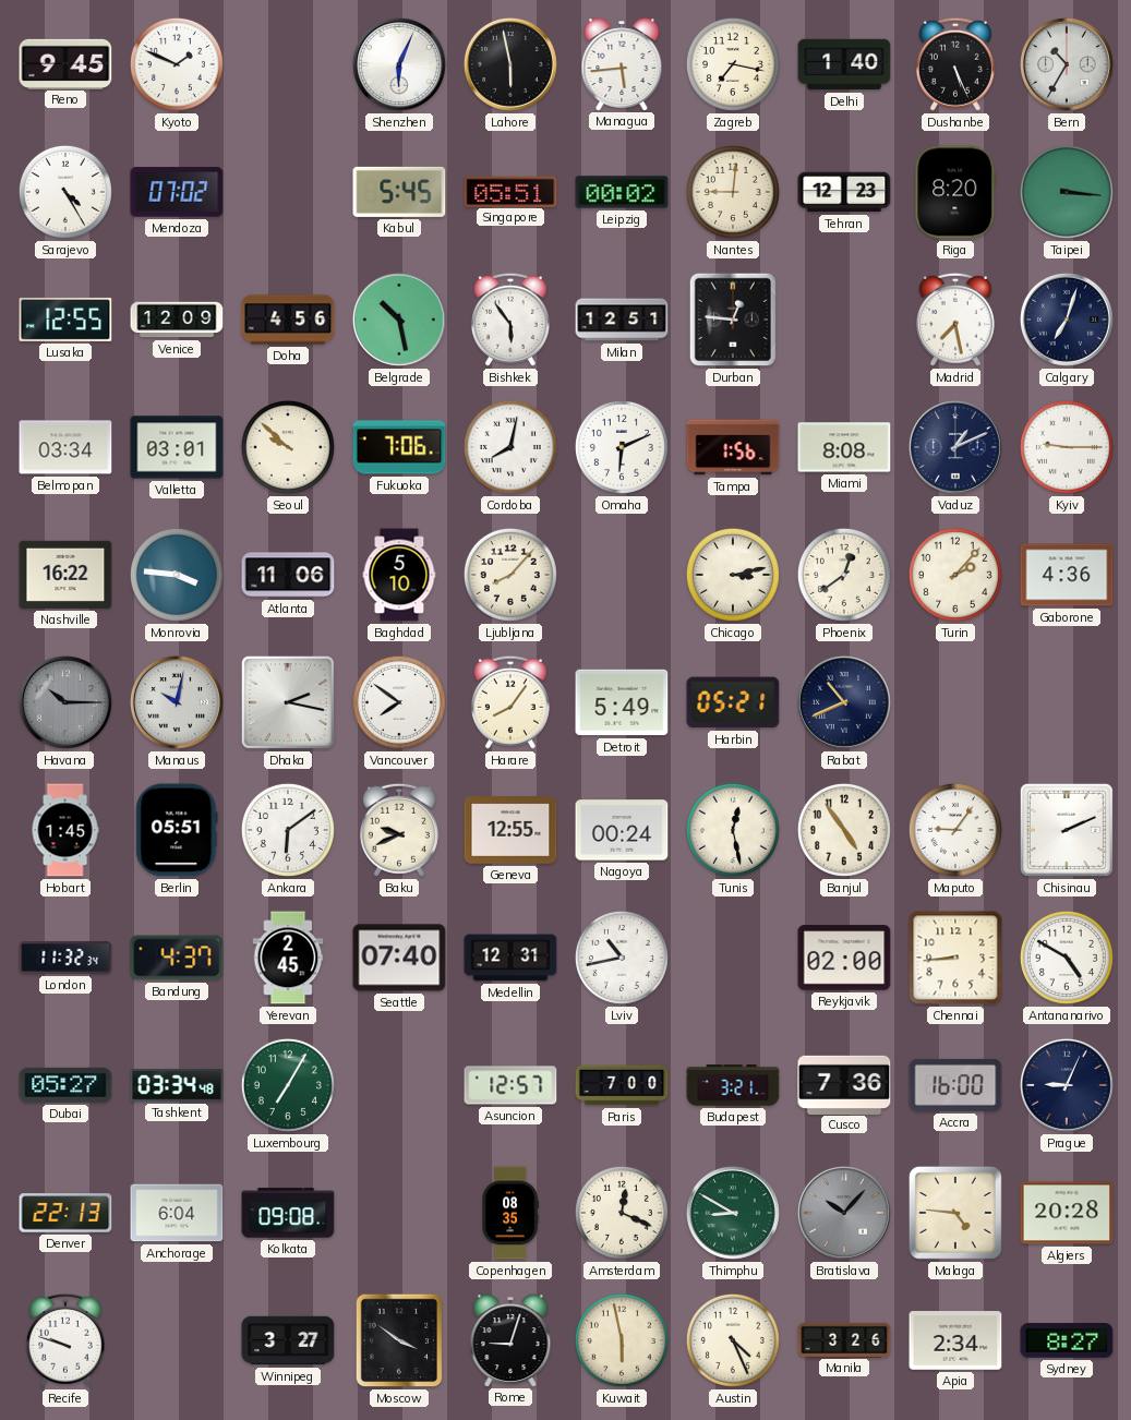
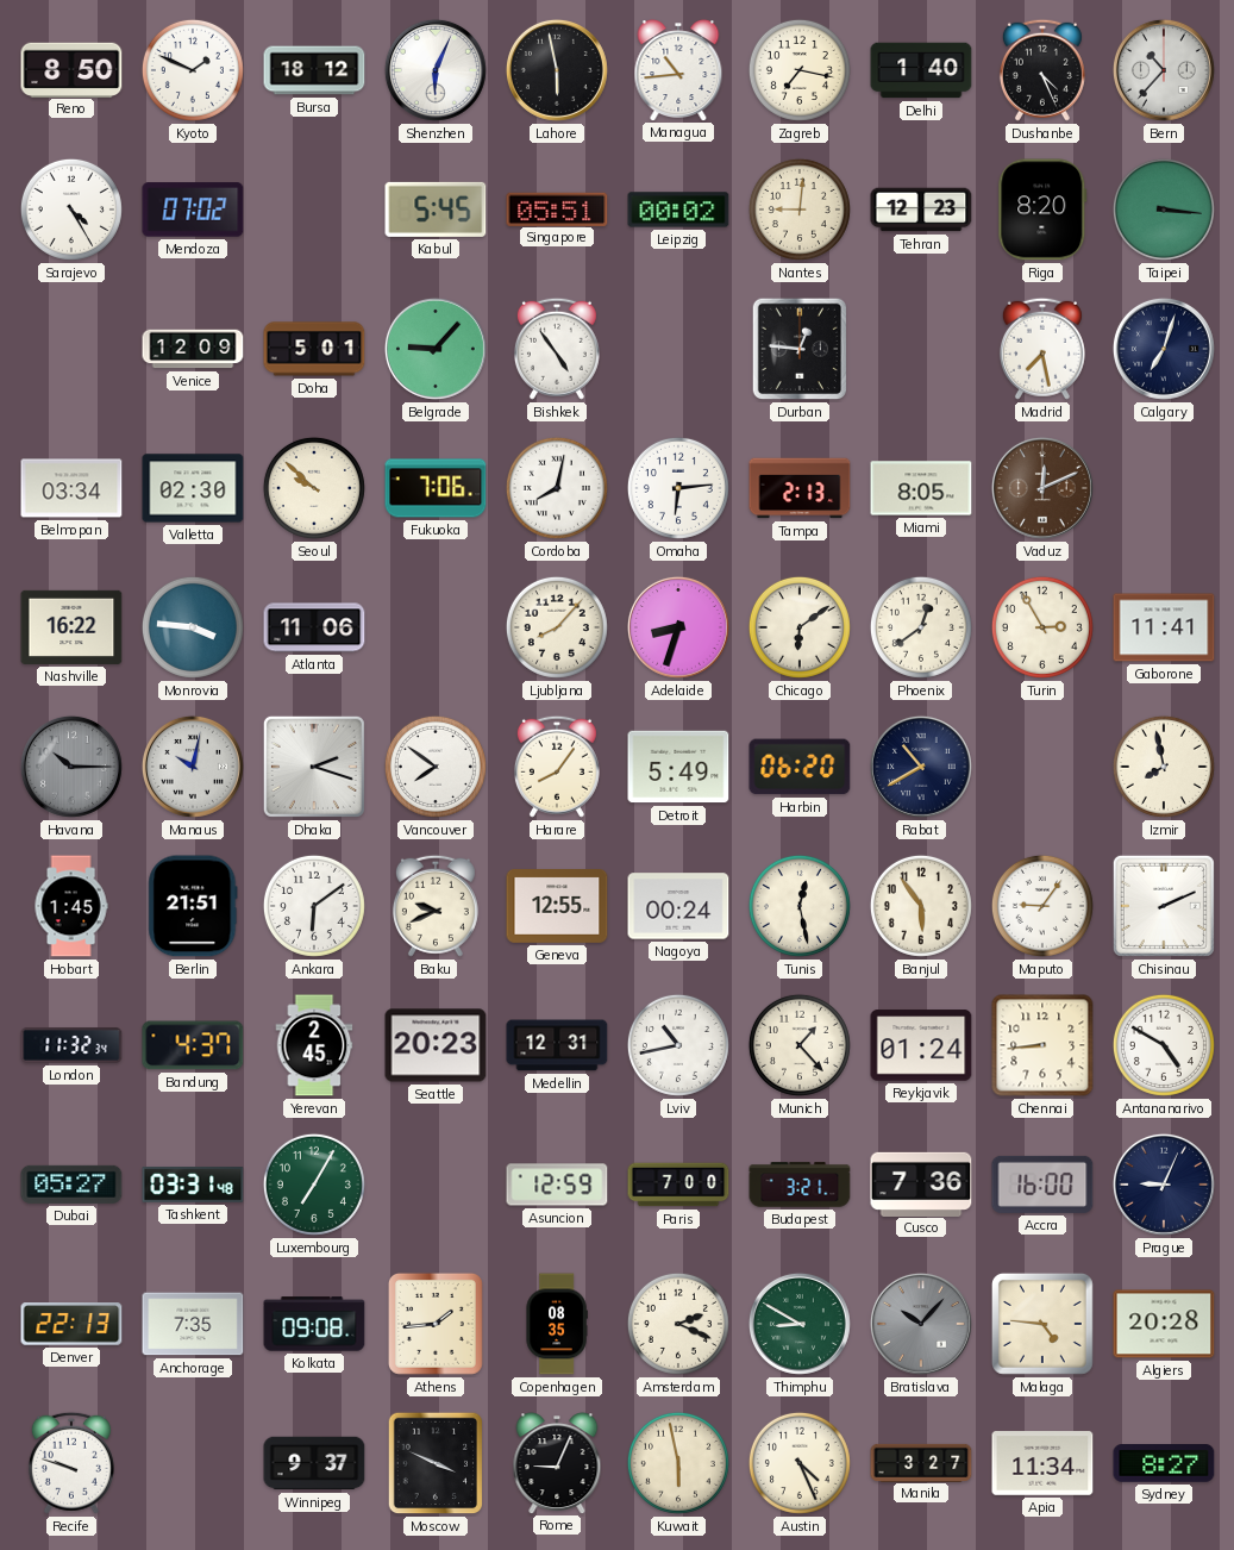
Reno: 9:45 -> 8:50
Bursa: none -> 18:12
Managua: 5:44 -> 10:44
Dushanbe: 5:26 -> 4:26
Bern: 10:35 -> 10:37
Lusaka: 12:55 -> none
Doha: 4:56 -> 5:01
Belgrade: 10:28 -> 9:07
Bishkek: 5:54 -> 4:54
Milan: 12:51 -> none
Valletta: 03:01 -> 02:30
Omaha: 6:11 -> 6:14
Tampa: 1:56 -> 2:13
Miami: 8:08 -> 8:05
Vaduz: 1:11 -> 12:11
Vaduz dial: navy -> brown
Kyiv: 9:15 -> none
Baghdad: 5:10 -> none
Adelaide: none -> 8:33
Chicago: 3:13 -> 6:09
Turin: 2:07 -> 2:55
Gaborone: 4:36 -> 11:41
Dhaka: 2:17 -> 2:18
Harbin: 05:21 -> 06:20
Rabat: 10:41 -> 10:40
Izmir: none -> 7:58
Berlin: 05:51 -> 21:51
Banjul: 4:54 -> 5:54
Seattle: 07:40 -> 20:23
Munich: none -> 1:23
Reykjavik: 02:00 -> 01:24
Tashkent: 03:34 -> 03:31
Asuncion: 12:57 -> 12:59
Anchorage: 6:04 -> 7:35
Athens: none -> 1:44
Amsterdam: 12:19 -> 2:19
Winnipeg: 3:27 -> 9:37
Moscow: 3:51 -> 3:49
Rome: 9:03 -> 9:04
Manila: 3:26 -> 3:27
Apia: 2:34 -> 11:34
